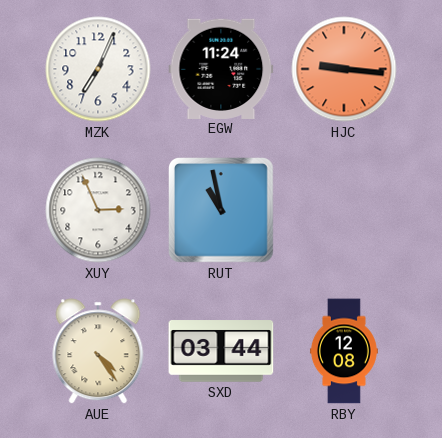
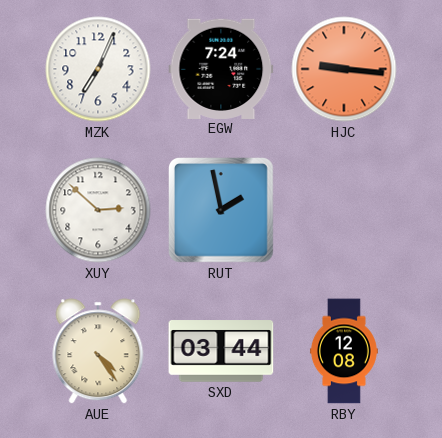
EGW: 11:24 -> 7:24
XUY: 2:56 -> 2:52
RUT: 10:58 -> 1:58
